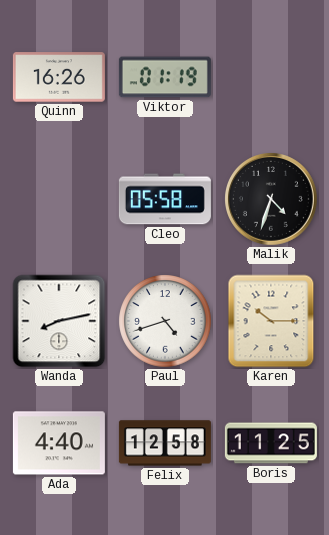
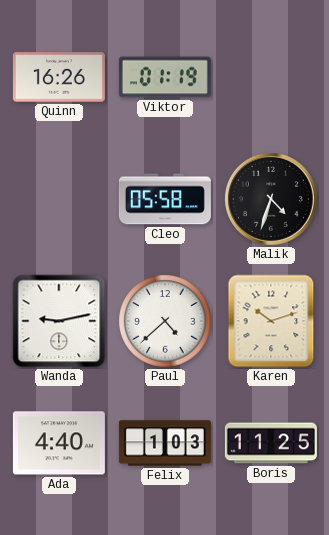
Wanda: 8:13 -> 9:13
Paul: 4:42 -> 4:38
Karen: 10:15 -> 10:12
Felix: 12:58 -> 1:03
